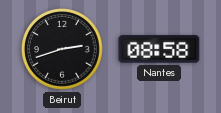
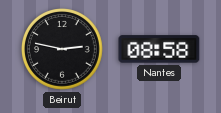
Beirut: 2:42 -> 2:47
